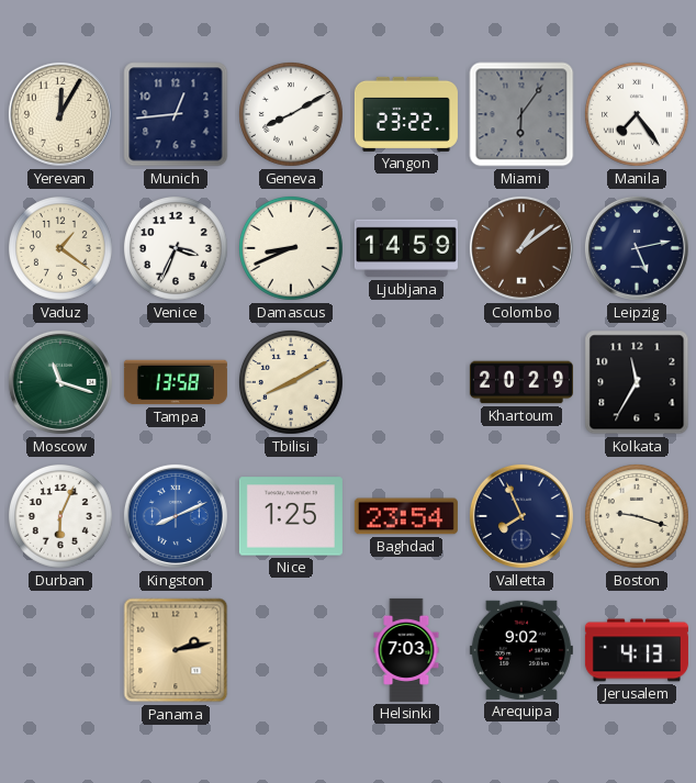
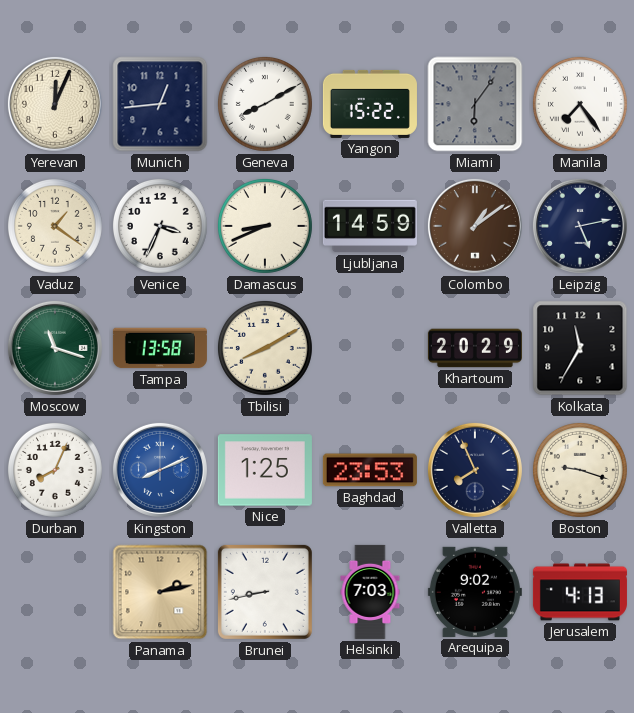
Yerevan: 12:05 -> 12:04
Yangon: 23:22 -> 15:22
Durban: 6:04 -> 8:04
Baghdad: 23:54 -> 23:53
Brunei: none -> 8:43
